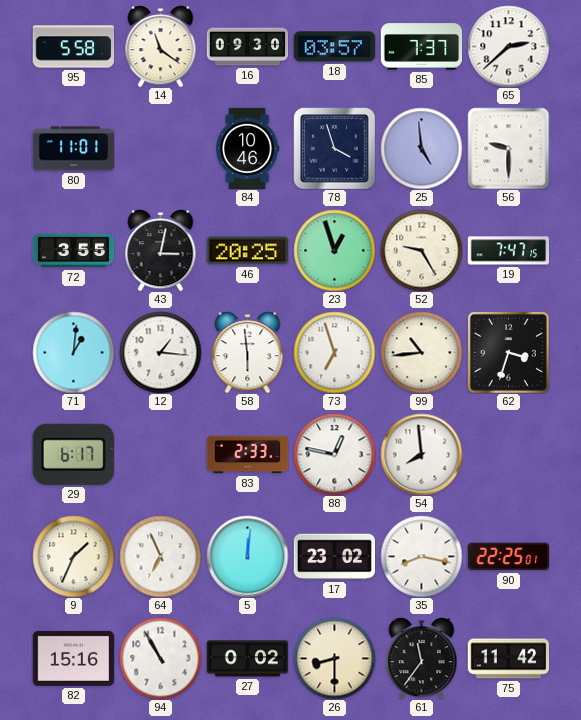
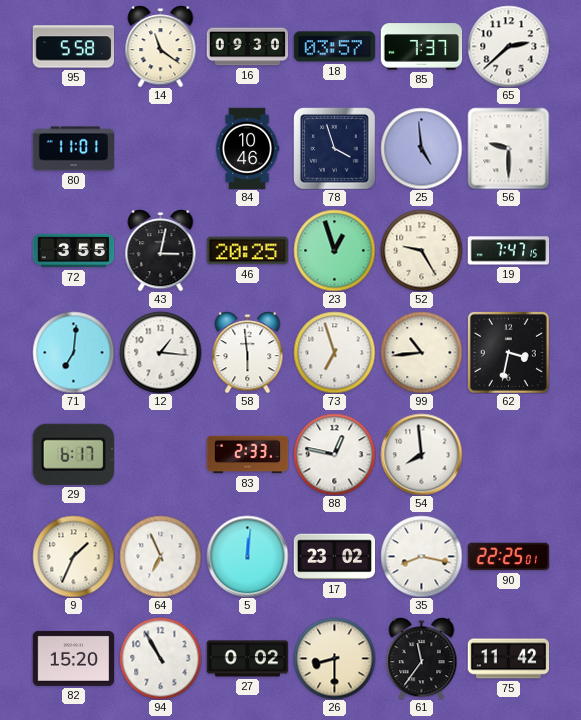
71: 1:01 -> 7:01
62: 3:33 -> 3:32
82: 15:16 -> 15:20
